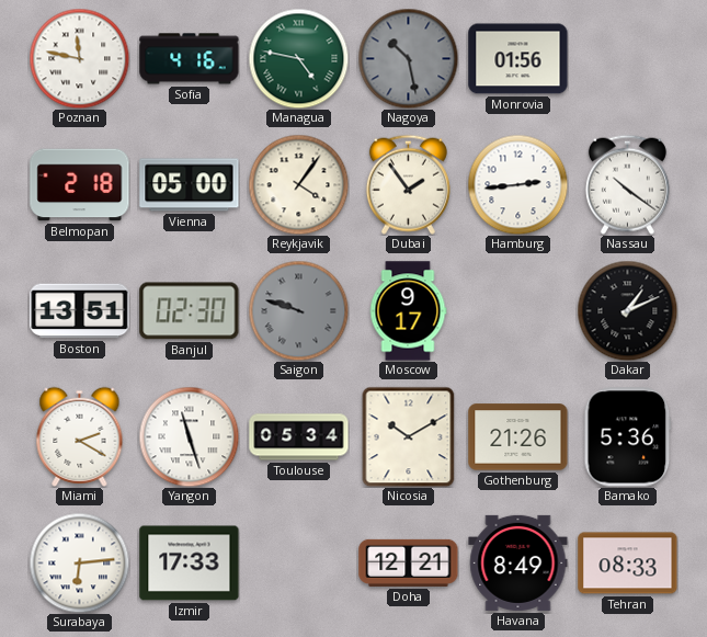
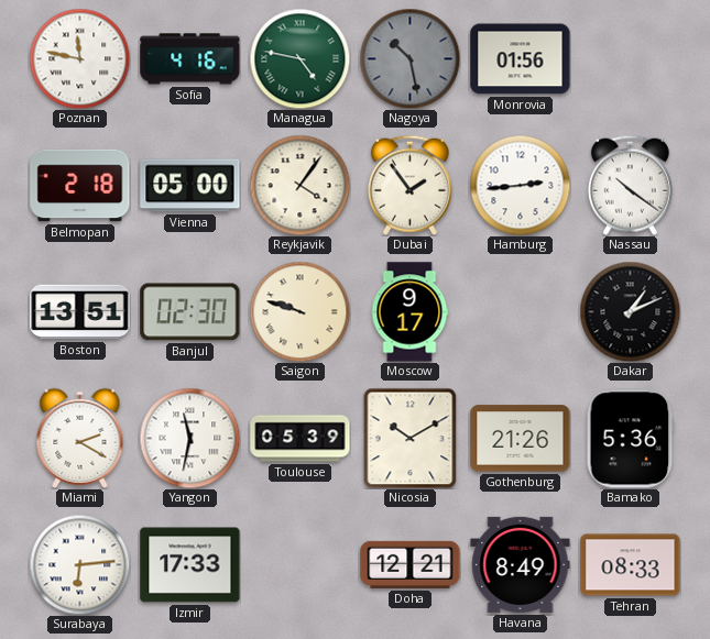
Saigon dial: grey -> cream
Yangon: 11:27 -> 11:32
Toulouse: 05:34 -> 05:39
